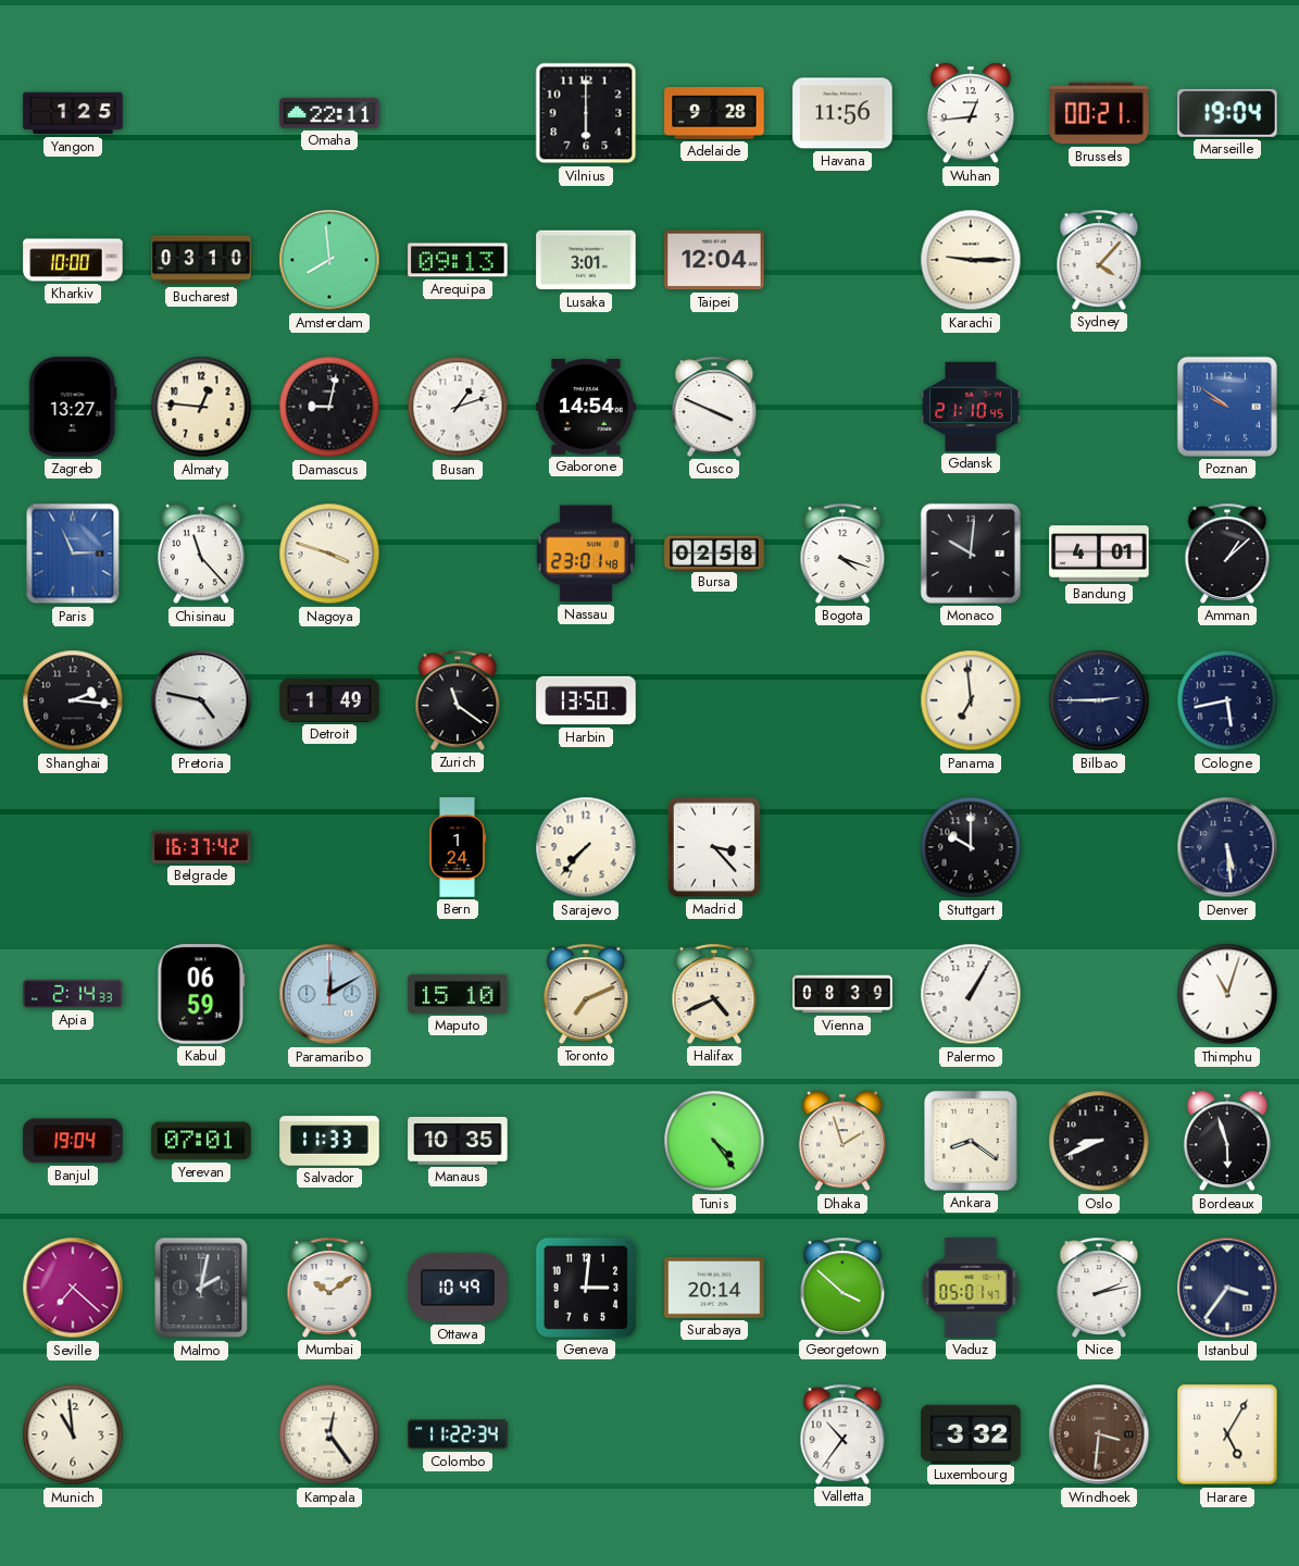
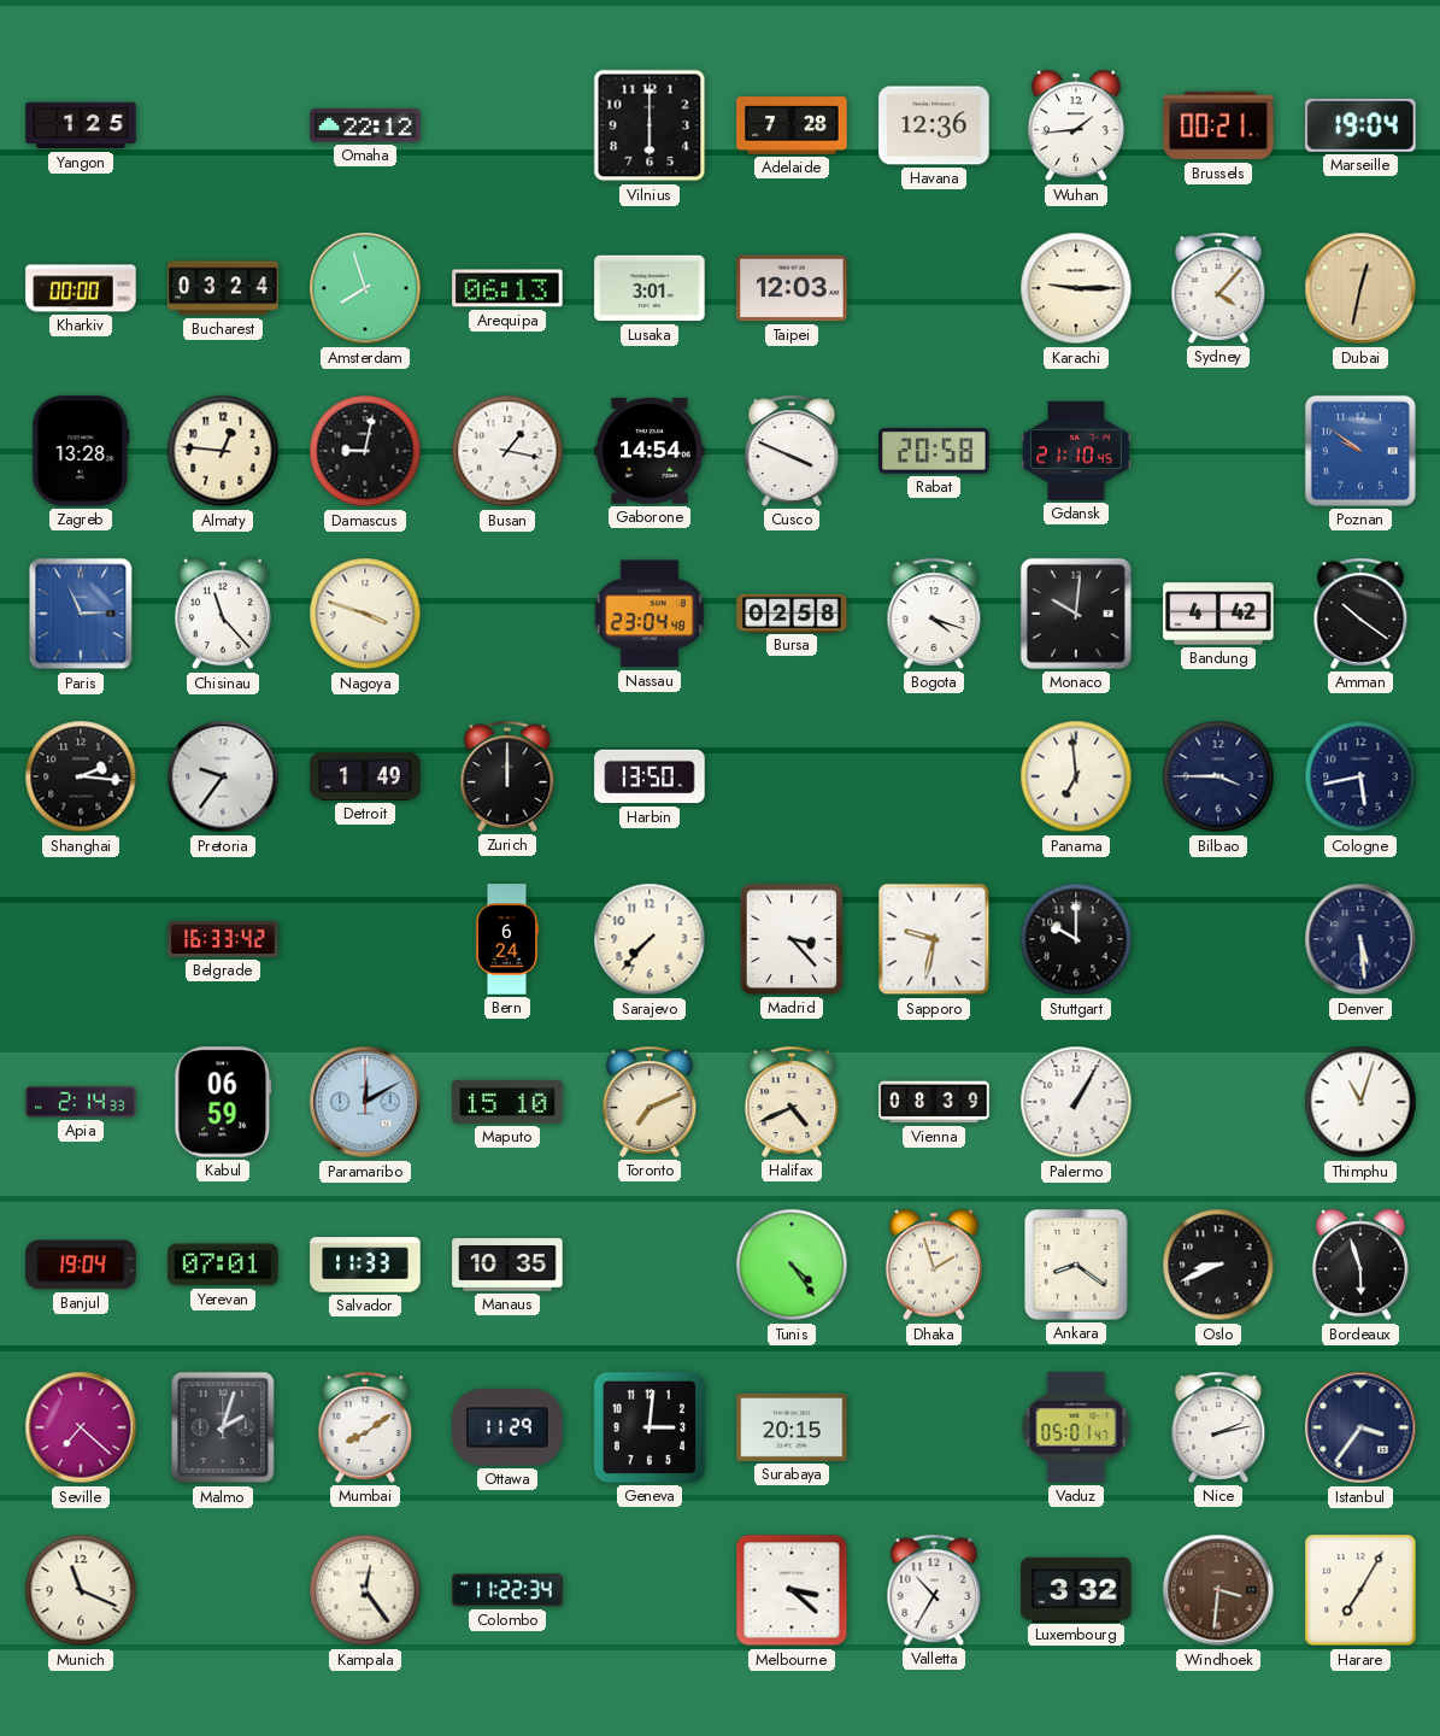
Omaha: 22:11 -> 22:12
Adelaide: 9:28 -> 7:28
Havana: 11:56 -> 12:36
Wuhan: 12:44 -> 1:44
Kharkiv: 10:00 -> 00:00
Bucharest: 03:10 -> 03:24
Amsterdam: 7:59 -> 7:57
Arequipa: 09:13 -> 06:13
Taipei: 12:04 -> 12:03
Dubai: none -> 12:32
Zagreb: 13:27 -> 13:28
Busan: 1:12 -> 1:17
Rabat: none -> 20:58
Nassau: 23:01 -> 23:04
Bandung: 4:01 -> 4:42
Amman: 1:08 -> 10:21
Pretoria: 4:47 -> 9:36
Zurich: 11:21 -> 12:00
Bilbao: 2:45 -> 3:45
Belgrade: 16:37 -> 16:33
Bern: 1:24 -> 6:24
Sapporo: none -> 9:32
Malmo: 2:02 -> 2:03
Mumbai: 10:09 -> 8:09
Ottawa: 10:49 -> 11:29
Surabaya: 20:14 -> 20:15
Georgetown: 3:52 -> none
Munich: 10:59 -> 11:19
Melbourne: none -> 3:22
Valletta: 10:36 -> 10:35
Harare: 5:05 -> 7:05
